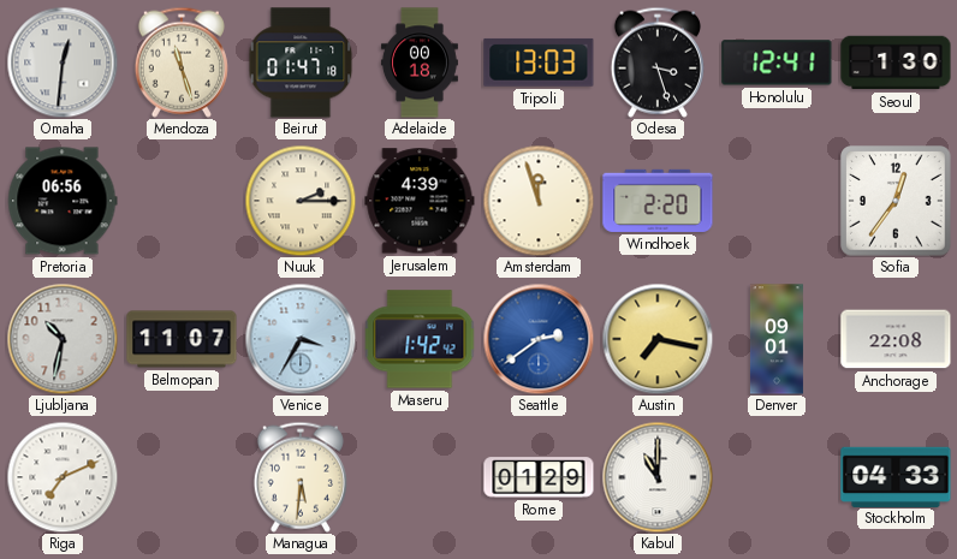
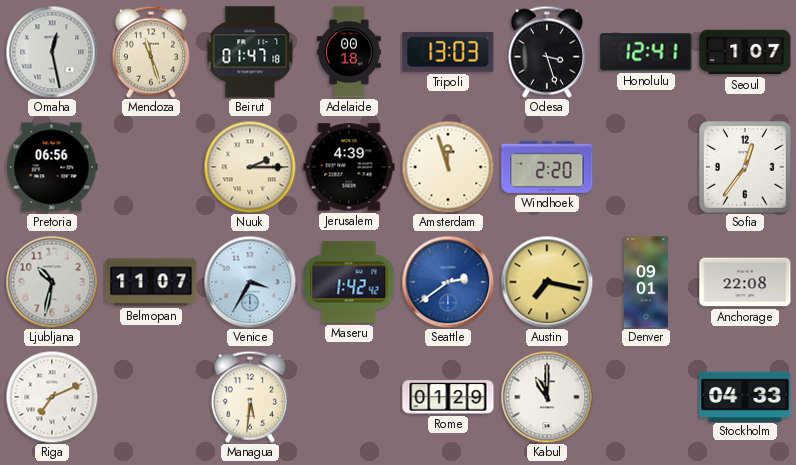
Omaha: 12:31 -> 12:28
Seoul: 1:30 -> 1:07
